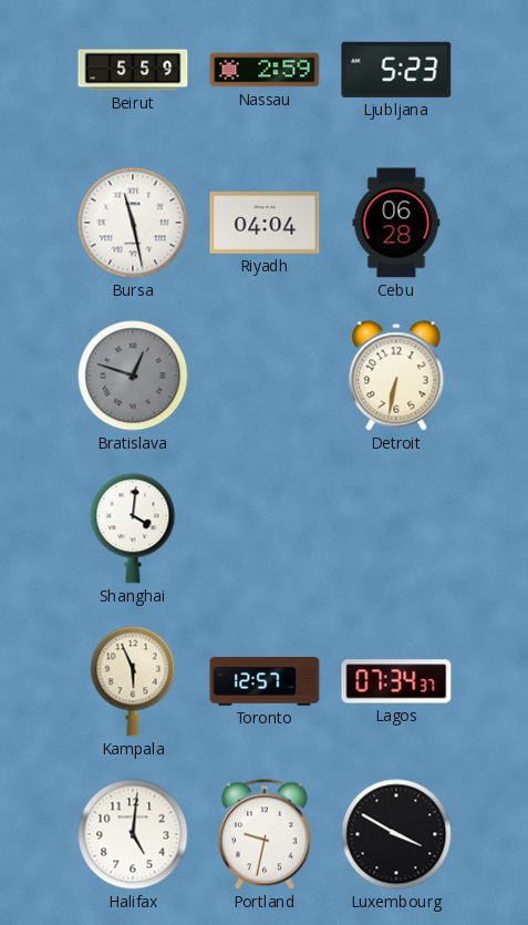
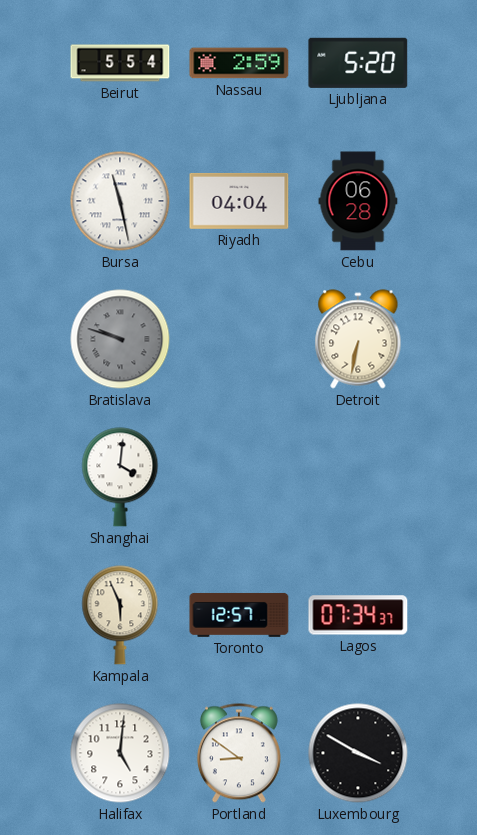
Beirut: 5:59 -> 5:54
Ljubljana: 5:23 -> 5:20
Bratislava: 12:48 -> 9:48
Portland: 9:32 -> 8:51
